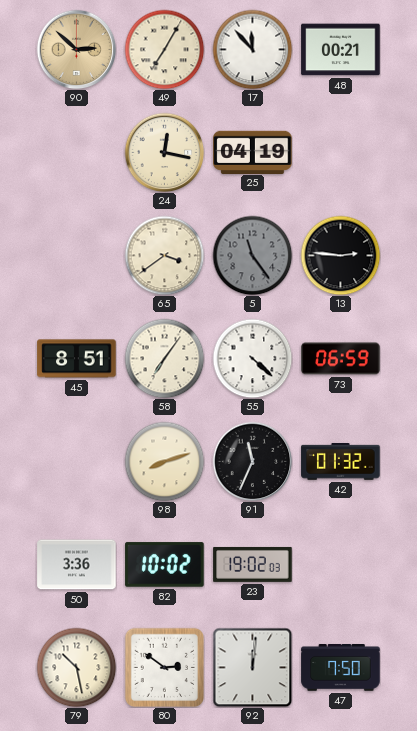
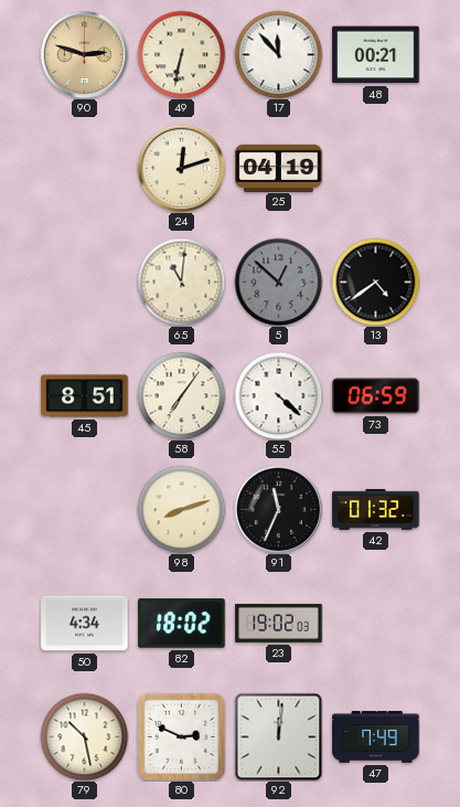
90: 2:52 -> 2:48
49: 7:05 -> 6:32
24: 12:17 -> 12:12
65: 3:39 -> 11:01
5: 11:24 -> 12:52
13: 2:46 -> 4:39
50: 3:36 -> 4:34
82: 10:02 -> 18:02
80: 2:51 -> 2:49
47: 7:50 -> 7:49
